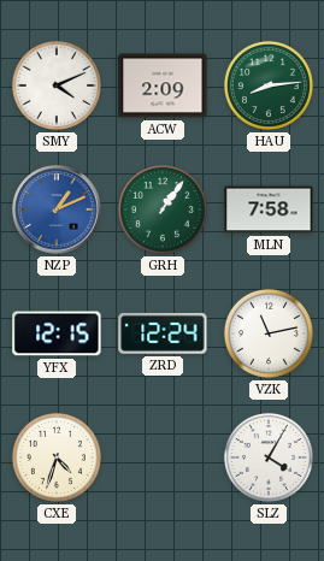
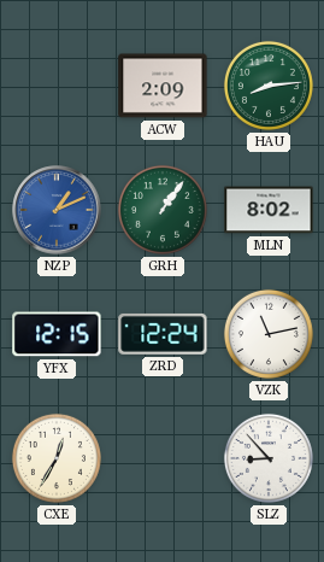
SMY: 4:11 -> none
MLN: 7:58 -> 8:02
CXE: 4:33 -> 12:35
SLZ: 4:05 -> 8:53
